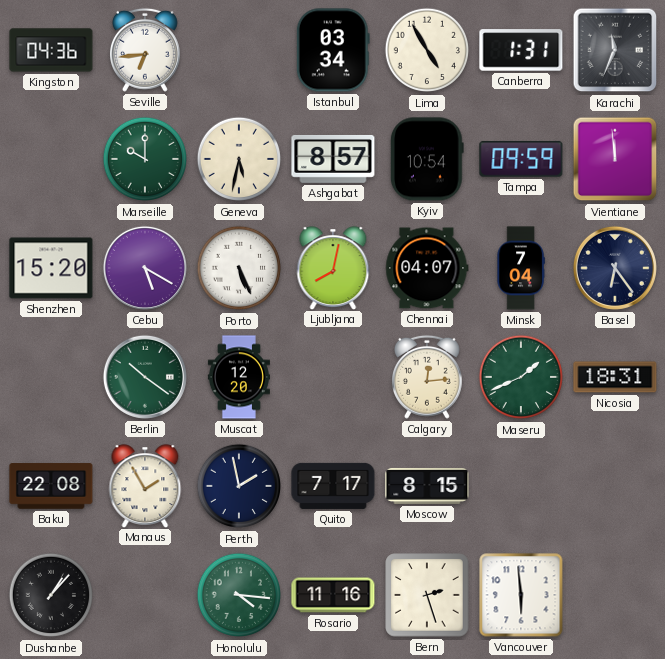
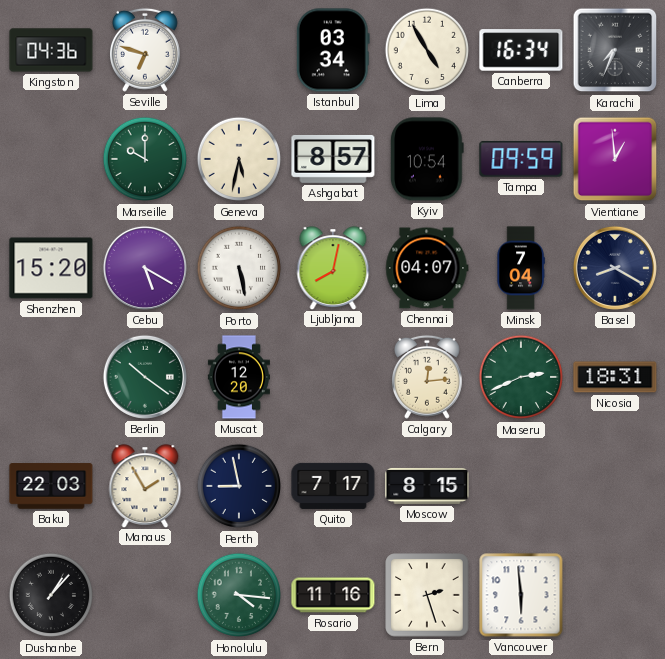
Seville: 6:44 -> 6:48
Canberra: 1:31 -> 16:34
Karachi: 11:34 -> 7:34
Vientiane: 11:59 -> 12:59
Porto: 5:26 -> 5:28
Basel: 6:24 -> 8:20
Maseru: 1:41 -> 2:41
Baku: 22:08 -> 22:03
Perth: 1:58 -> 8:58
